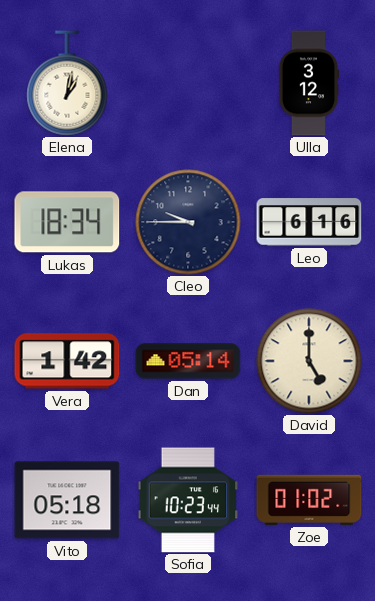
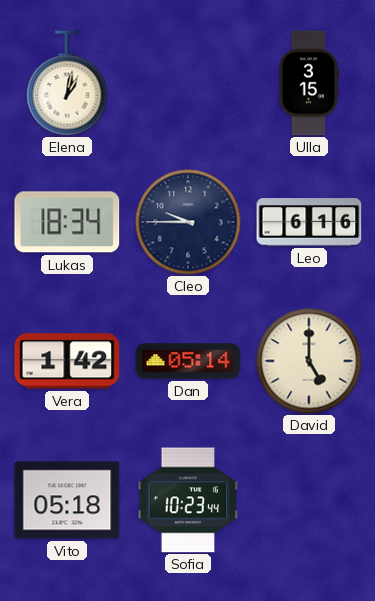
Ulla: 3:12 -> 3:15
Zoe: 01:02 -> none
